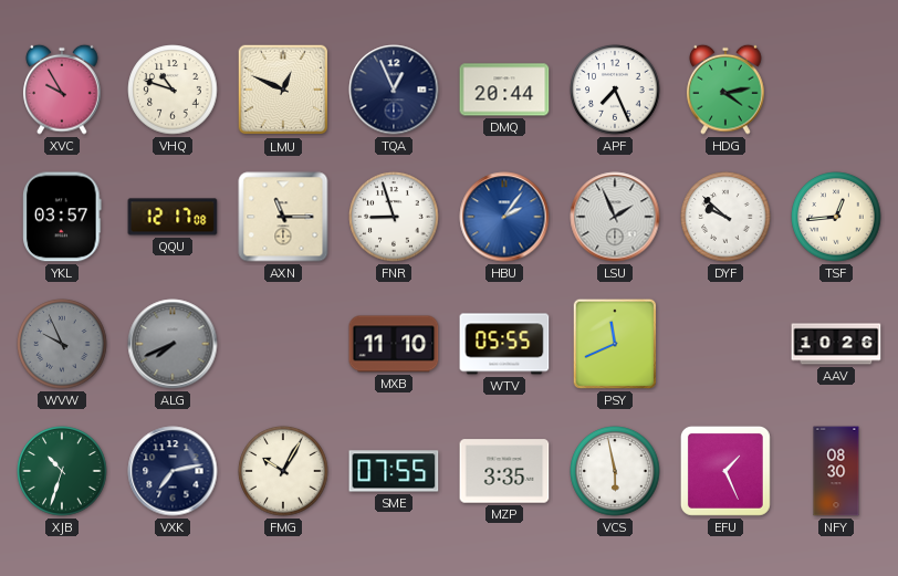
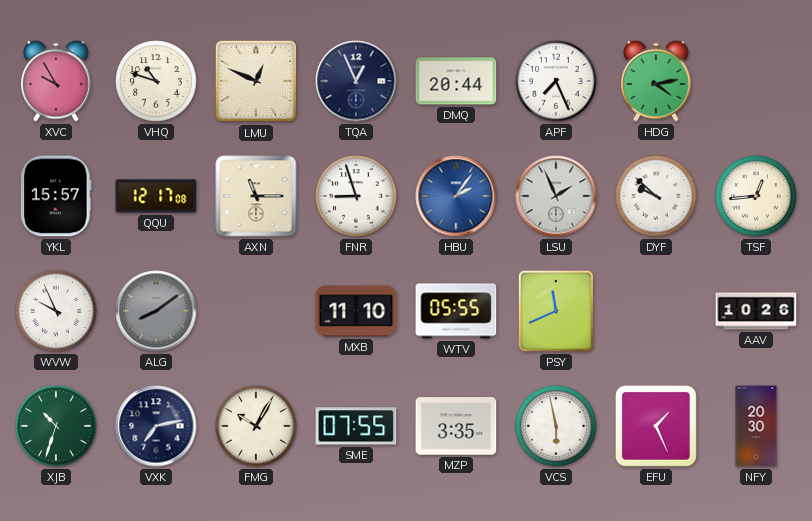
YKL: 03:57 -> 15:57
WVW dial: grey -> white
ALG: 7:41 -> 8:09
NFY: 08:30 -> 20:30
